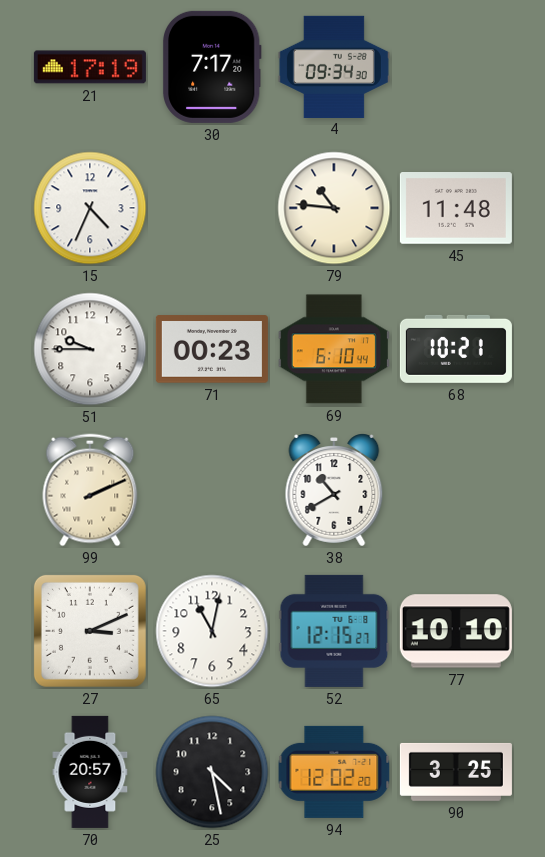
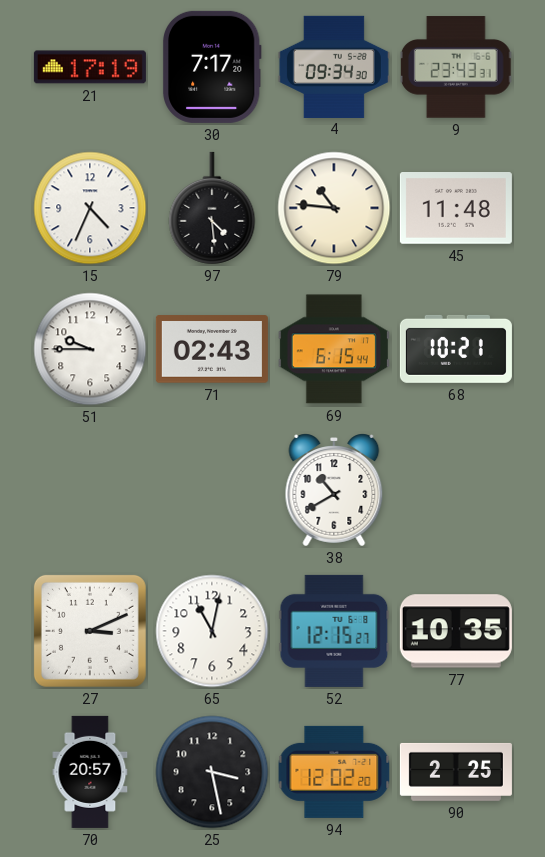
9: none -> 23:43
97: none -> 4:29
71: 00:23 -> 02:43
69: 6:10 -> 6:15
99: 2:11 -> none
77: 10:10 -> 10:35
25: 4:28 -> 3:28
90: 3:25 -> 2:25
